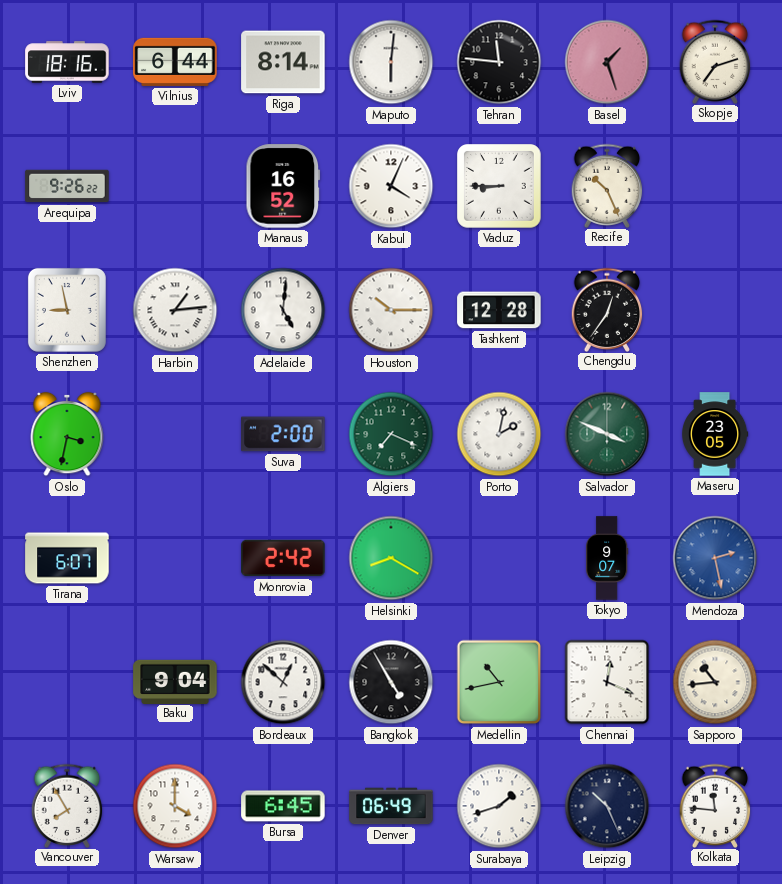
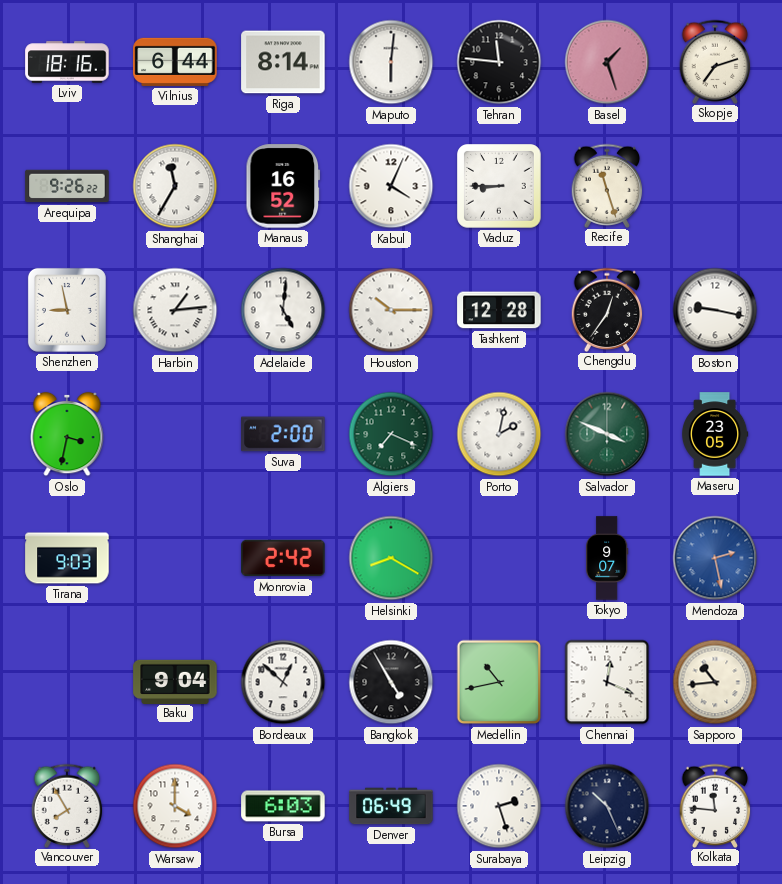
Shanghai: none -> 11:35
Recife: 10:26 -> 11:27
Boston: none -> 9:17
Tirana: 6:07 -> 9:03
Bursa: 6:45 -> 6:03
Surabaya: 1:42 -> 2:27
